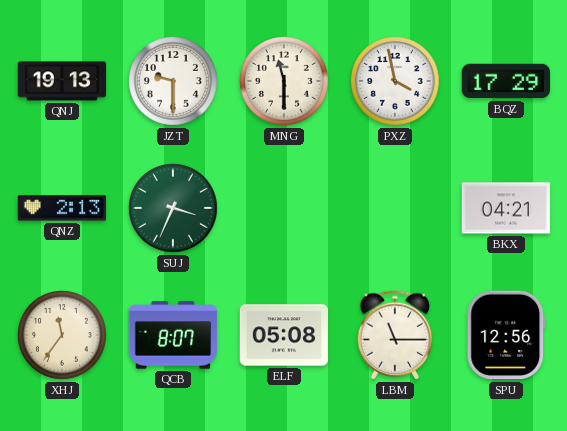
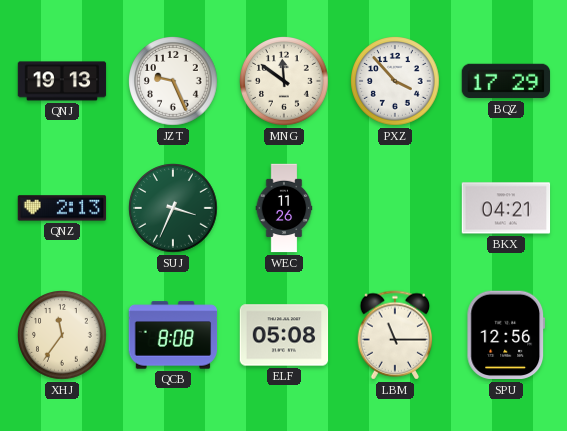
JZT: 9:30 -> 9:26
MNG: 11:30 -> 11:51
PXZ: 3:58 -> 3:53
WEC: none -> 11:26
QCB: 8:07 -> 8:08
